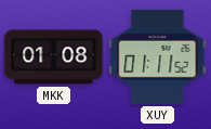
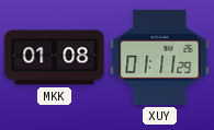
XUY: 01:11:52 -> 01:11:29
